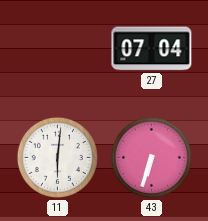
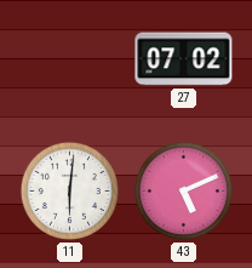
27: 07:04 -> 07:02
43: 6:33 -> 5:11
